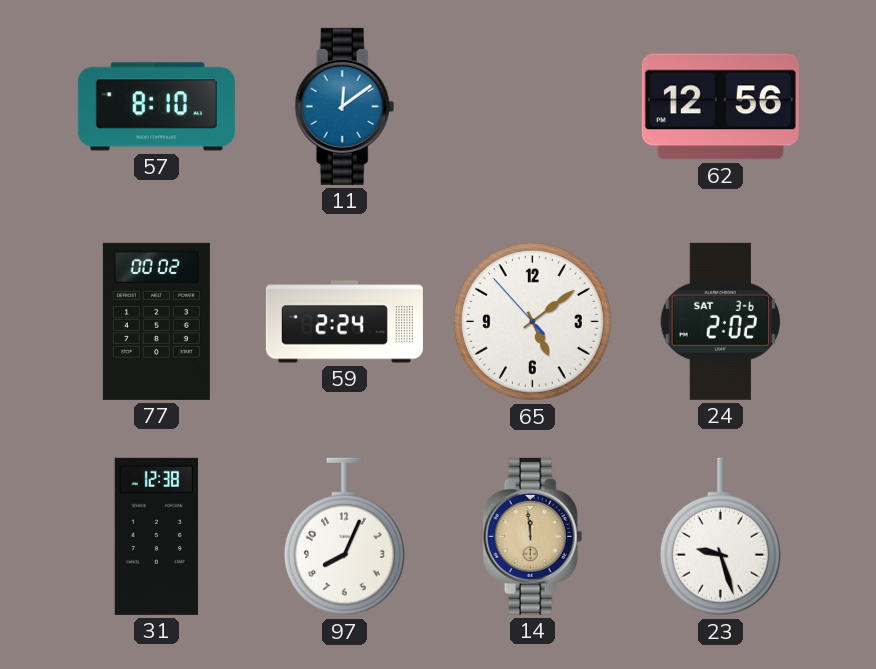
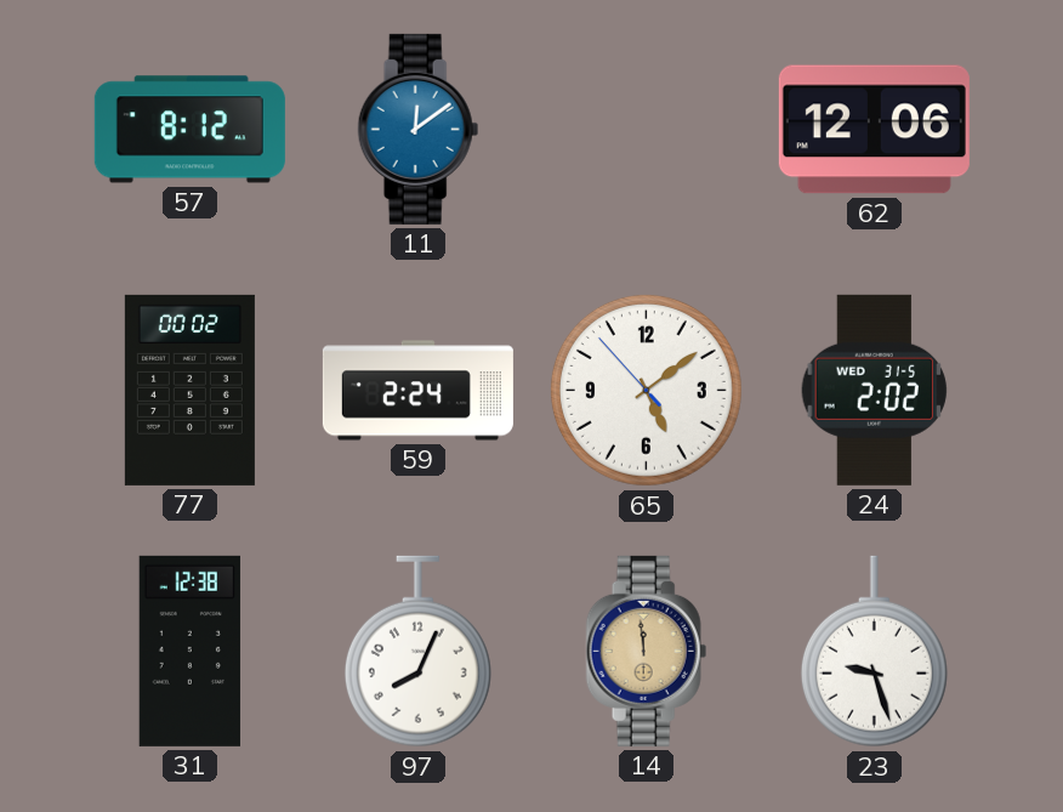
57: 8:10 -> 8:12
62: 12:56 -> 12:06
24 date: SAT 3-6 -> WED 31-5
